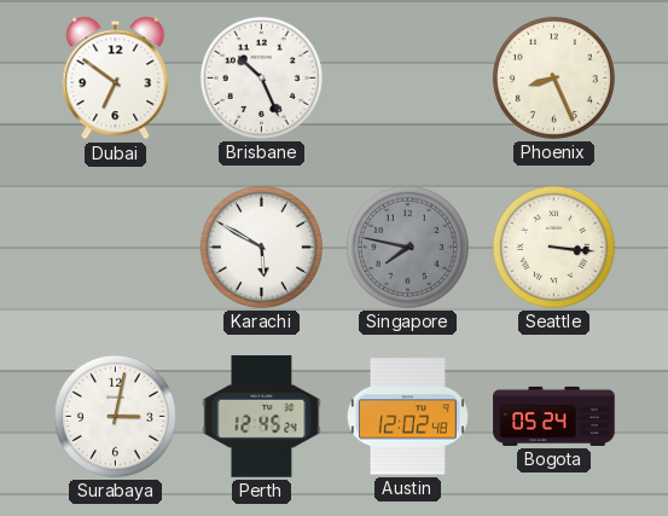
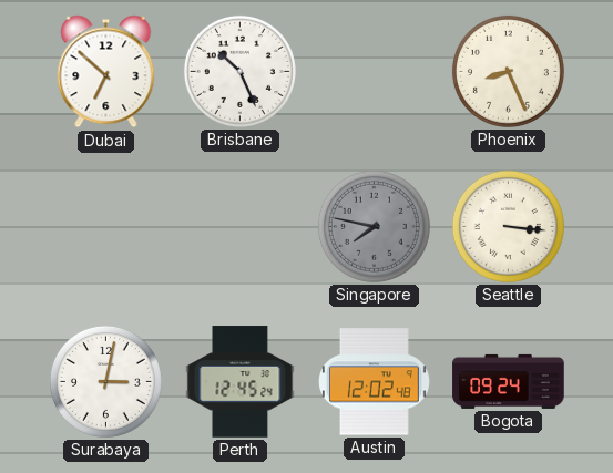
Dubai: 6:51 -> 6:52
Karachi: 5:50 -> none
Bogota: 05:24 -> 09:24
